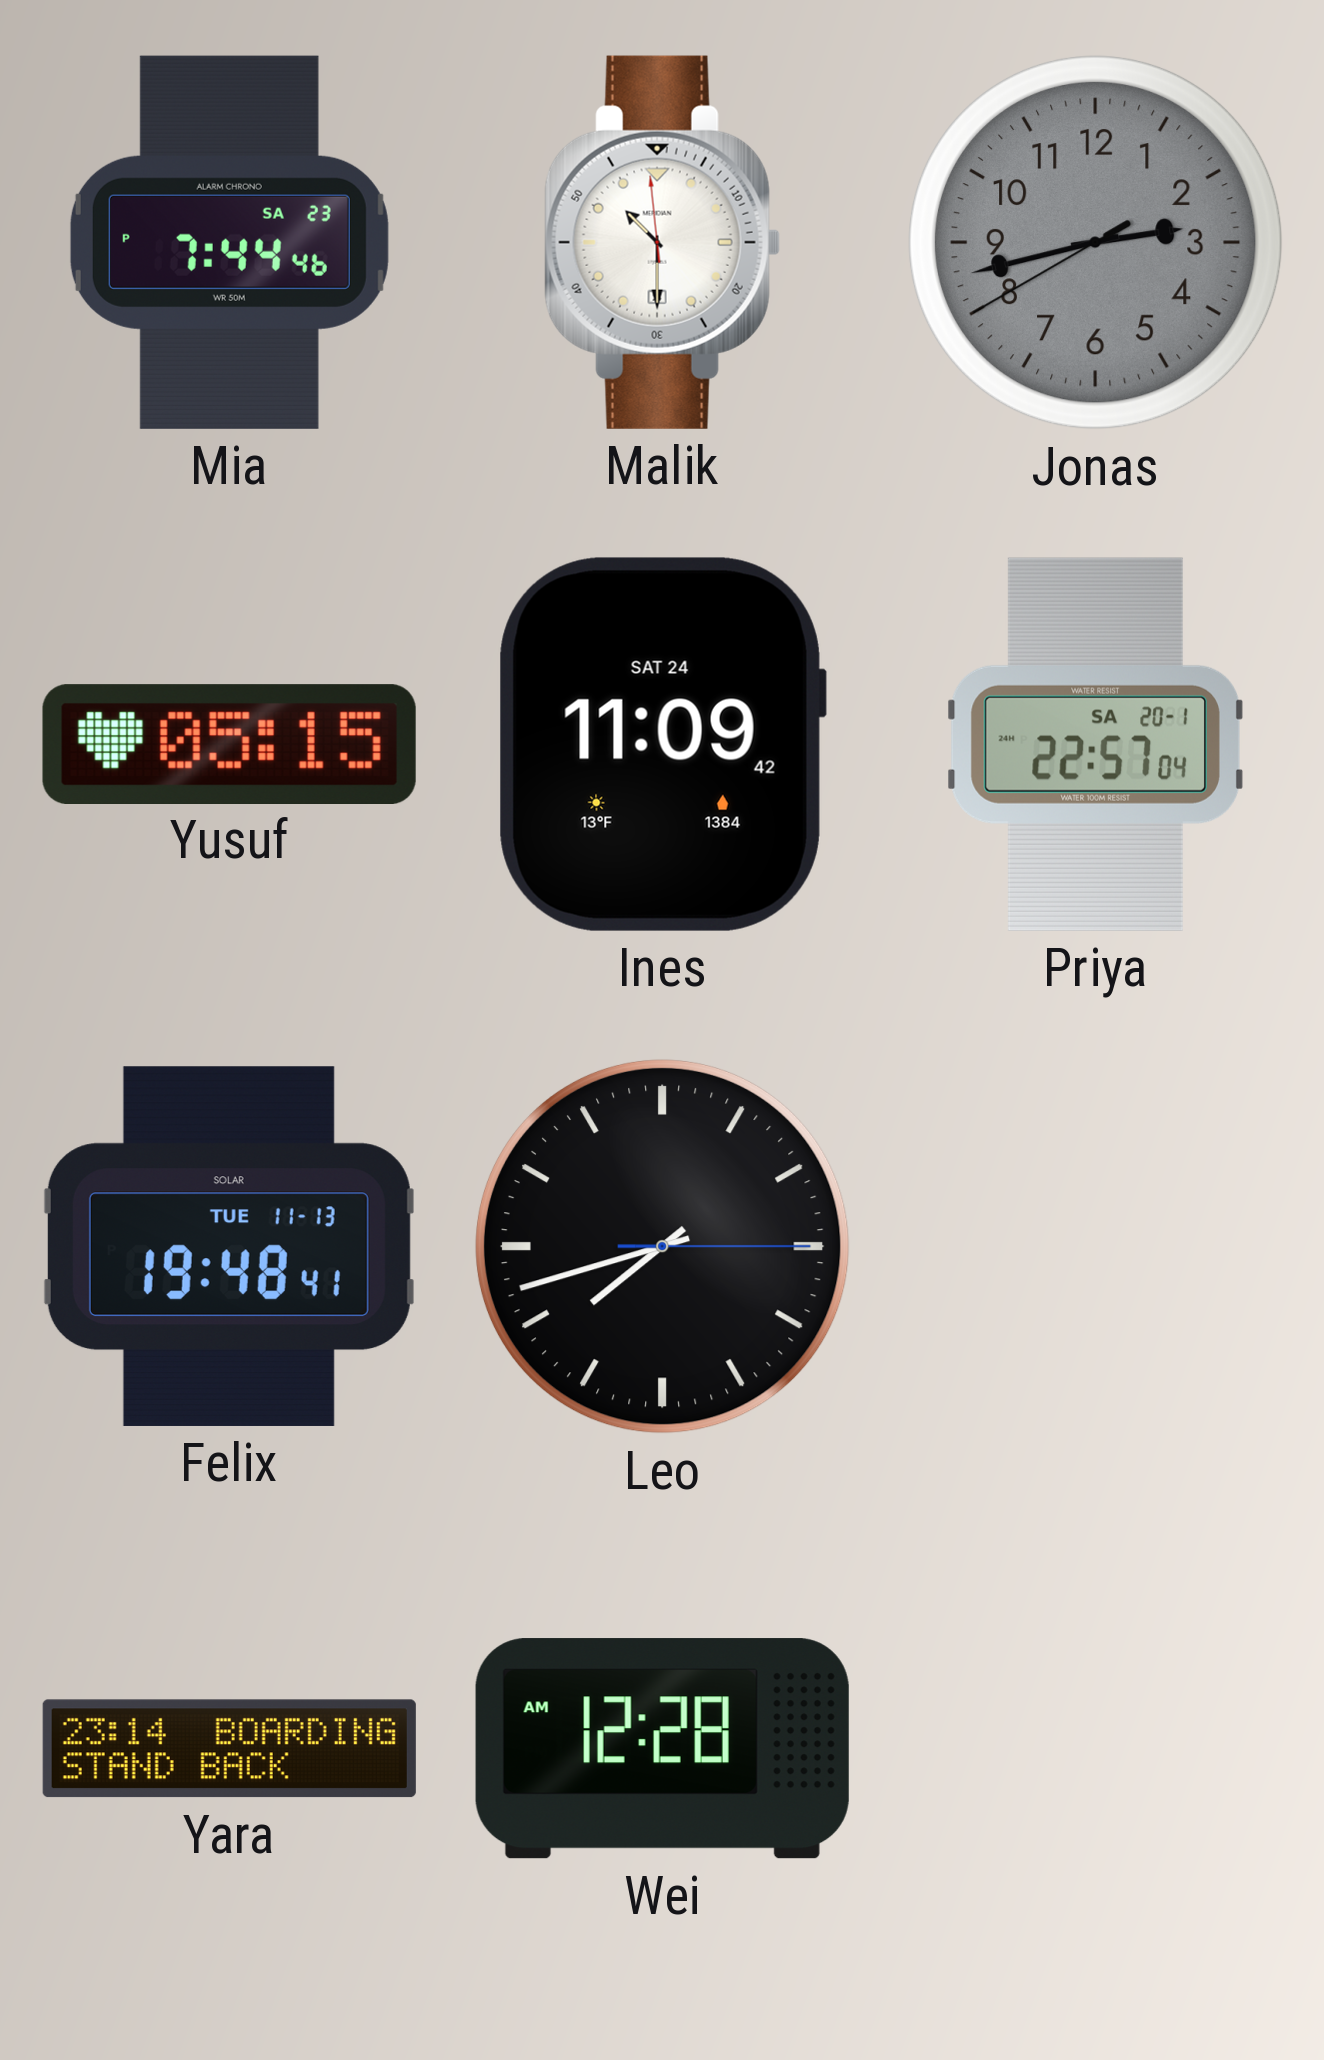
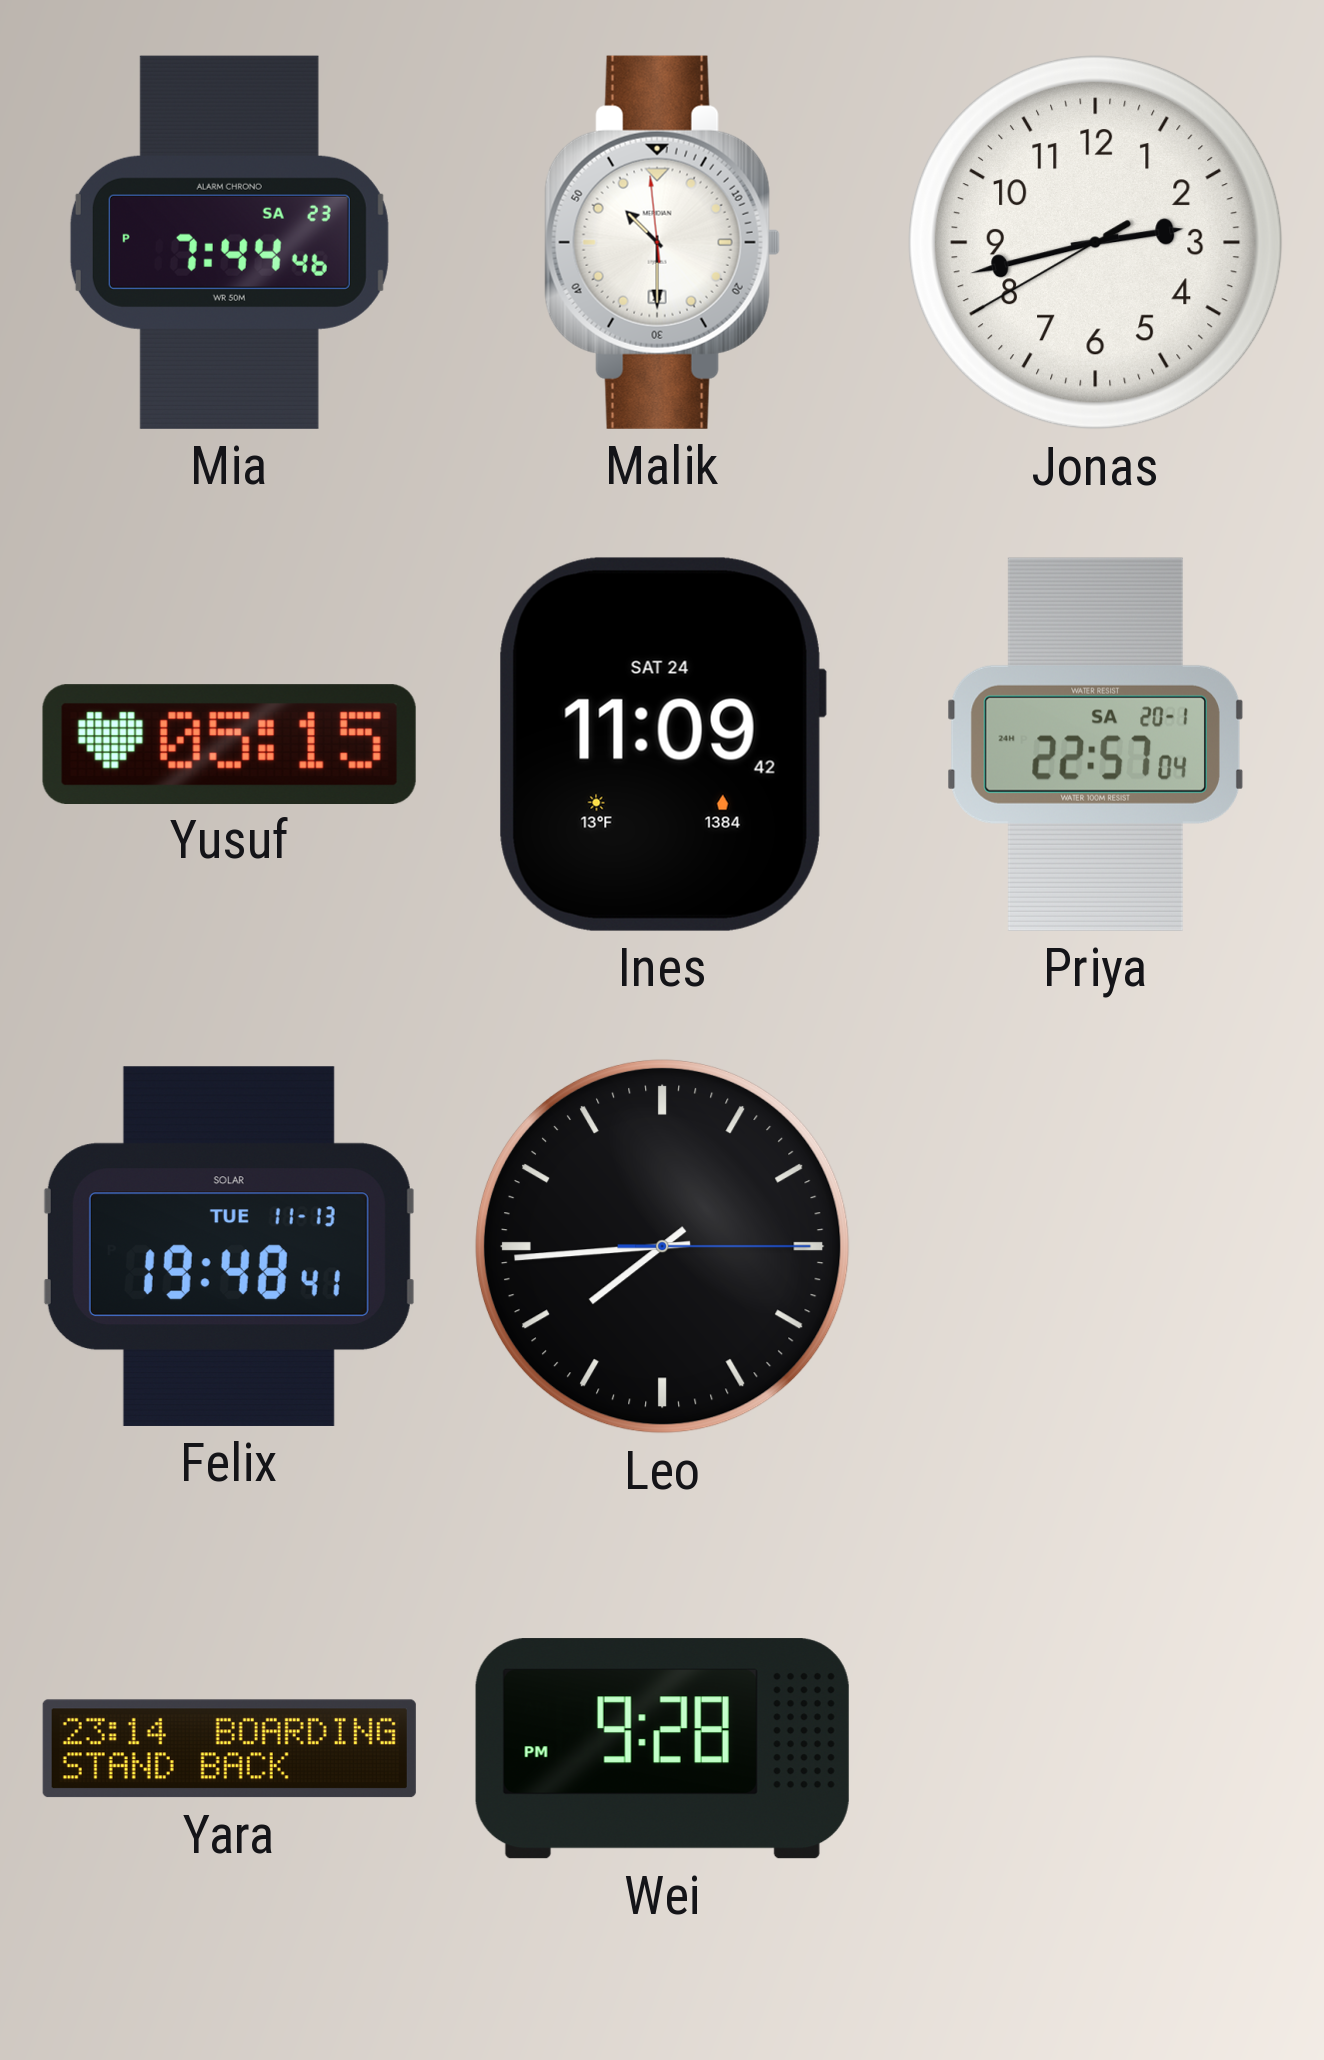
Jonas dial: grey -> white
Leo: 7:42 -> 7:44
Wei: 12:28 -> 9:28
